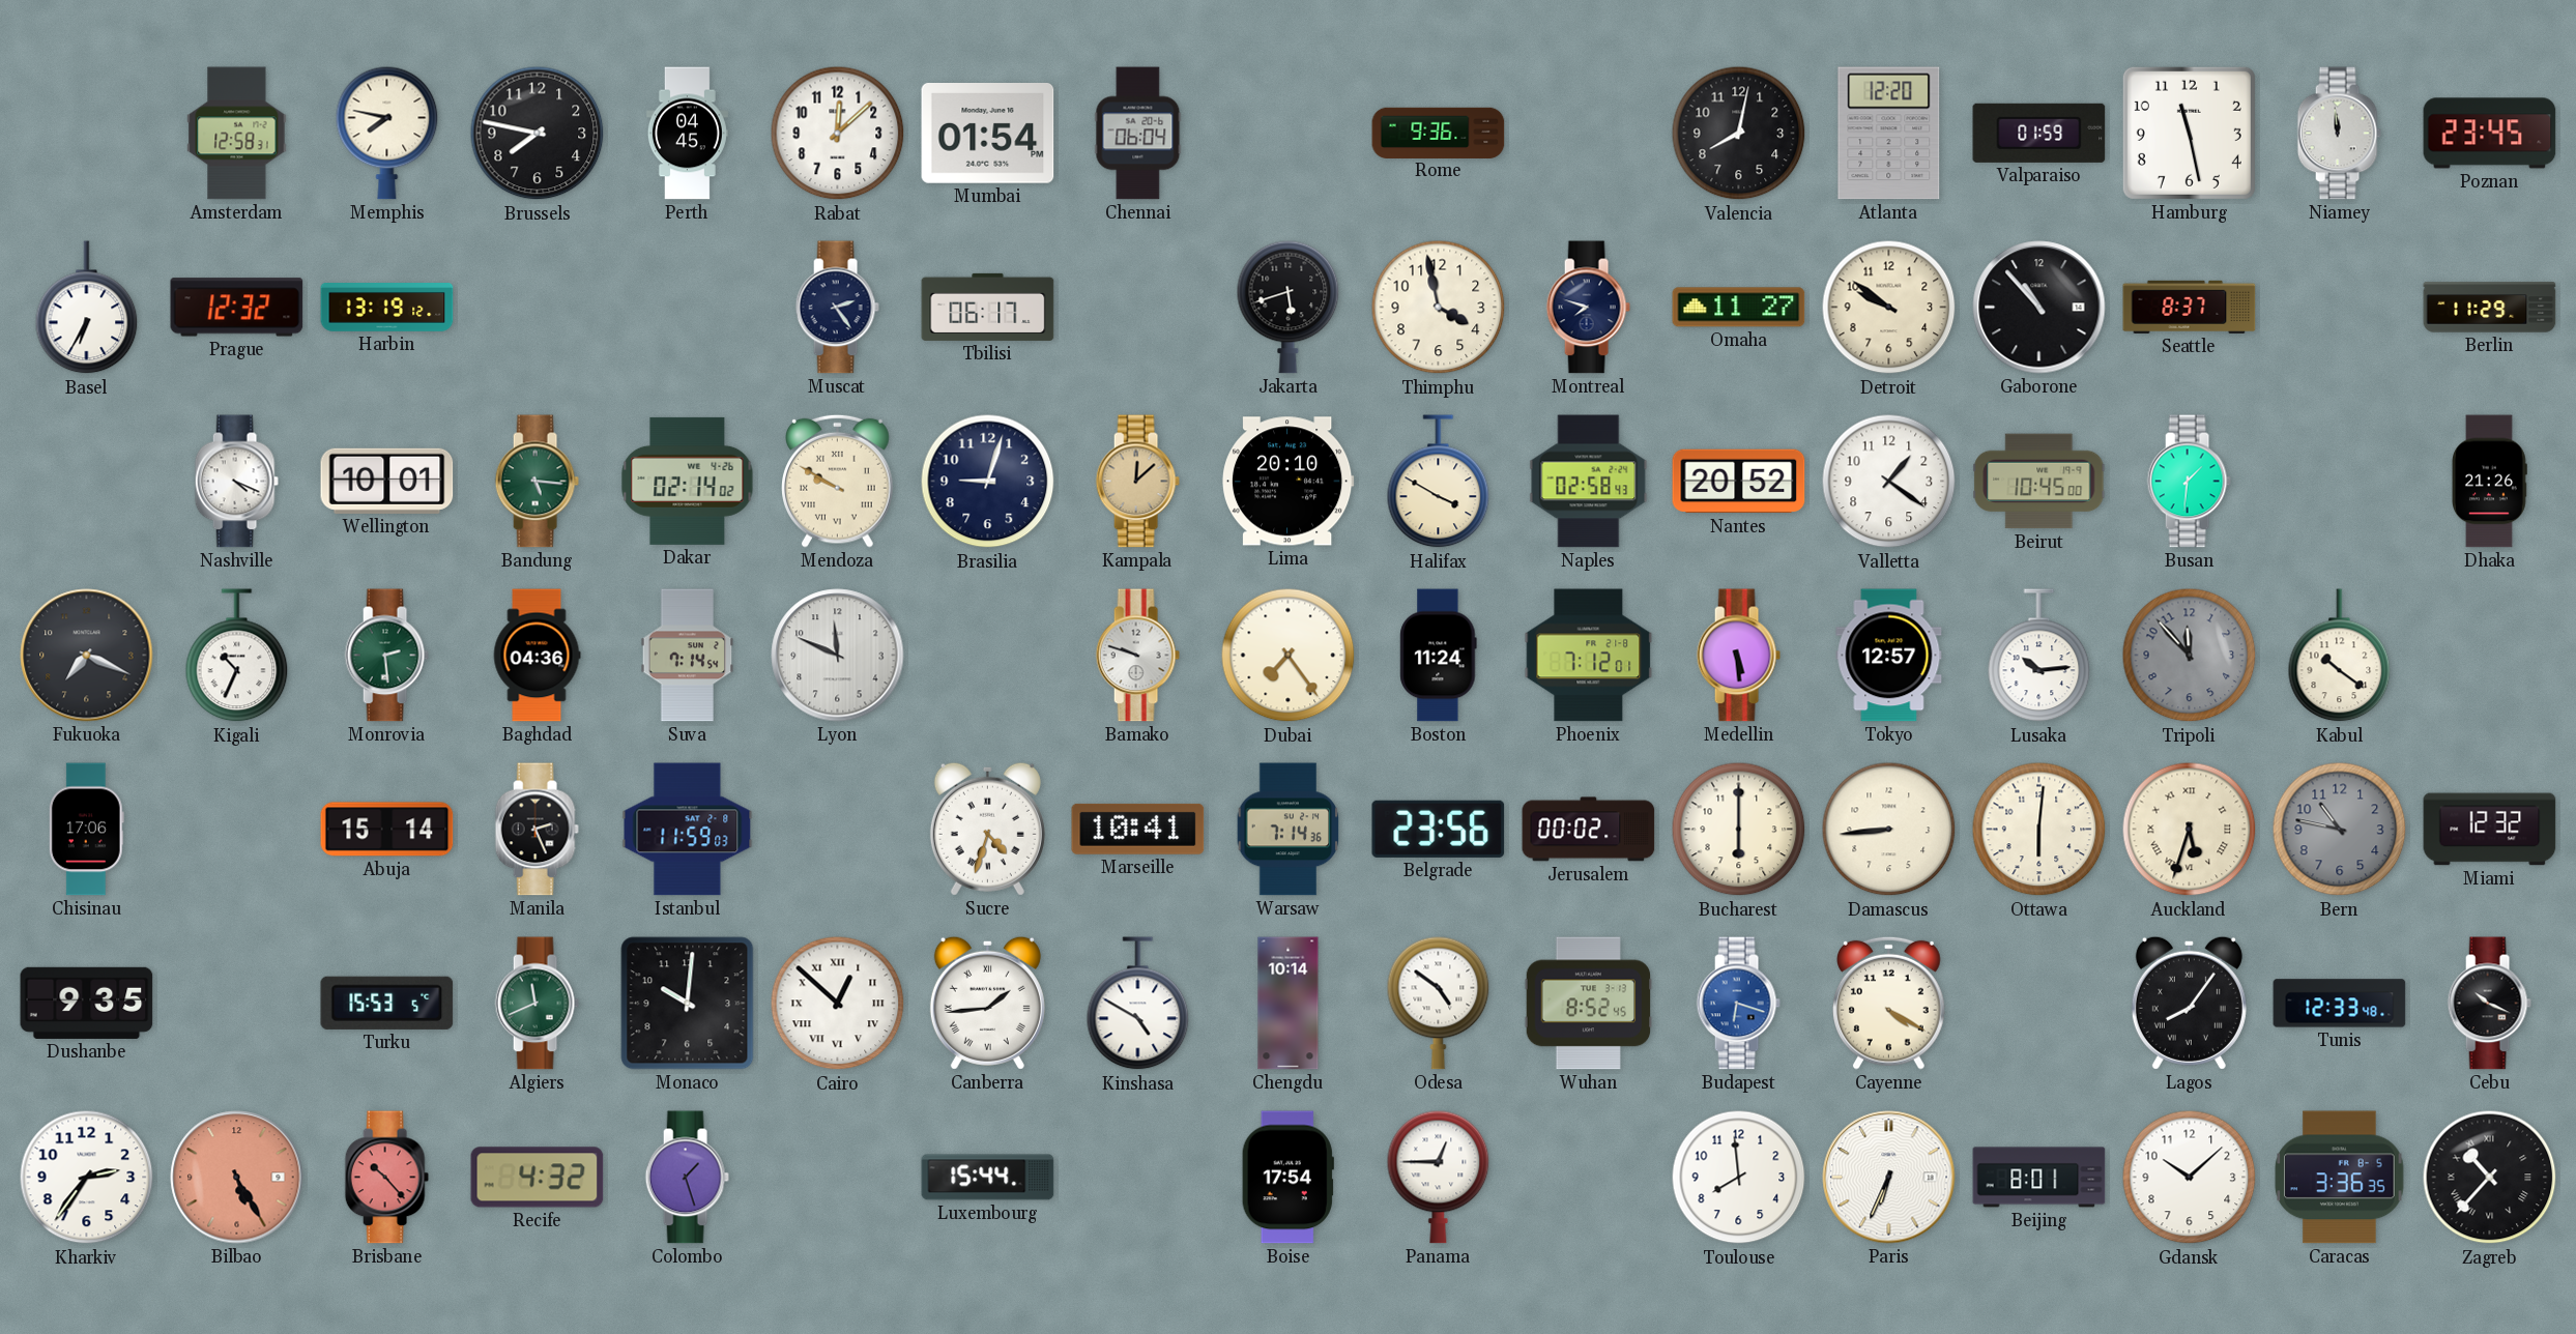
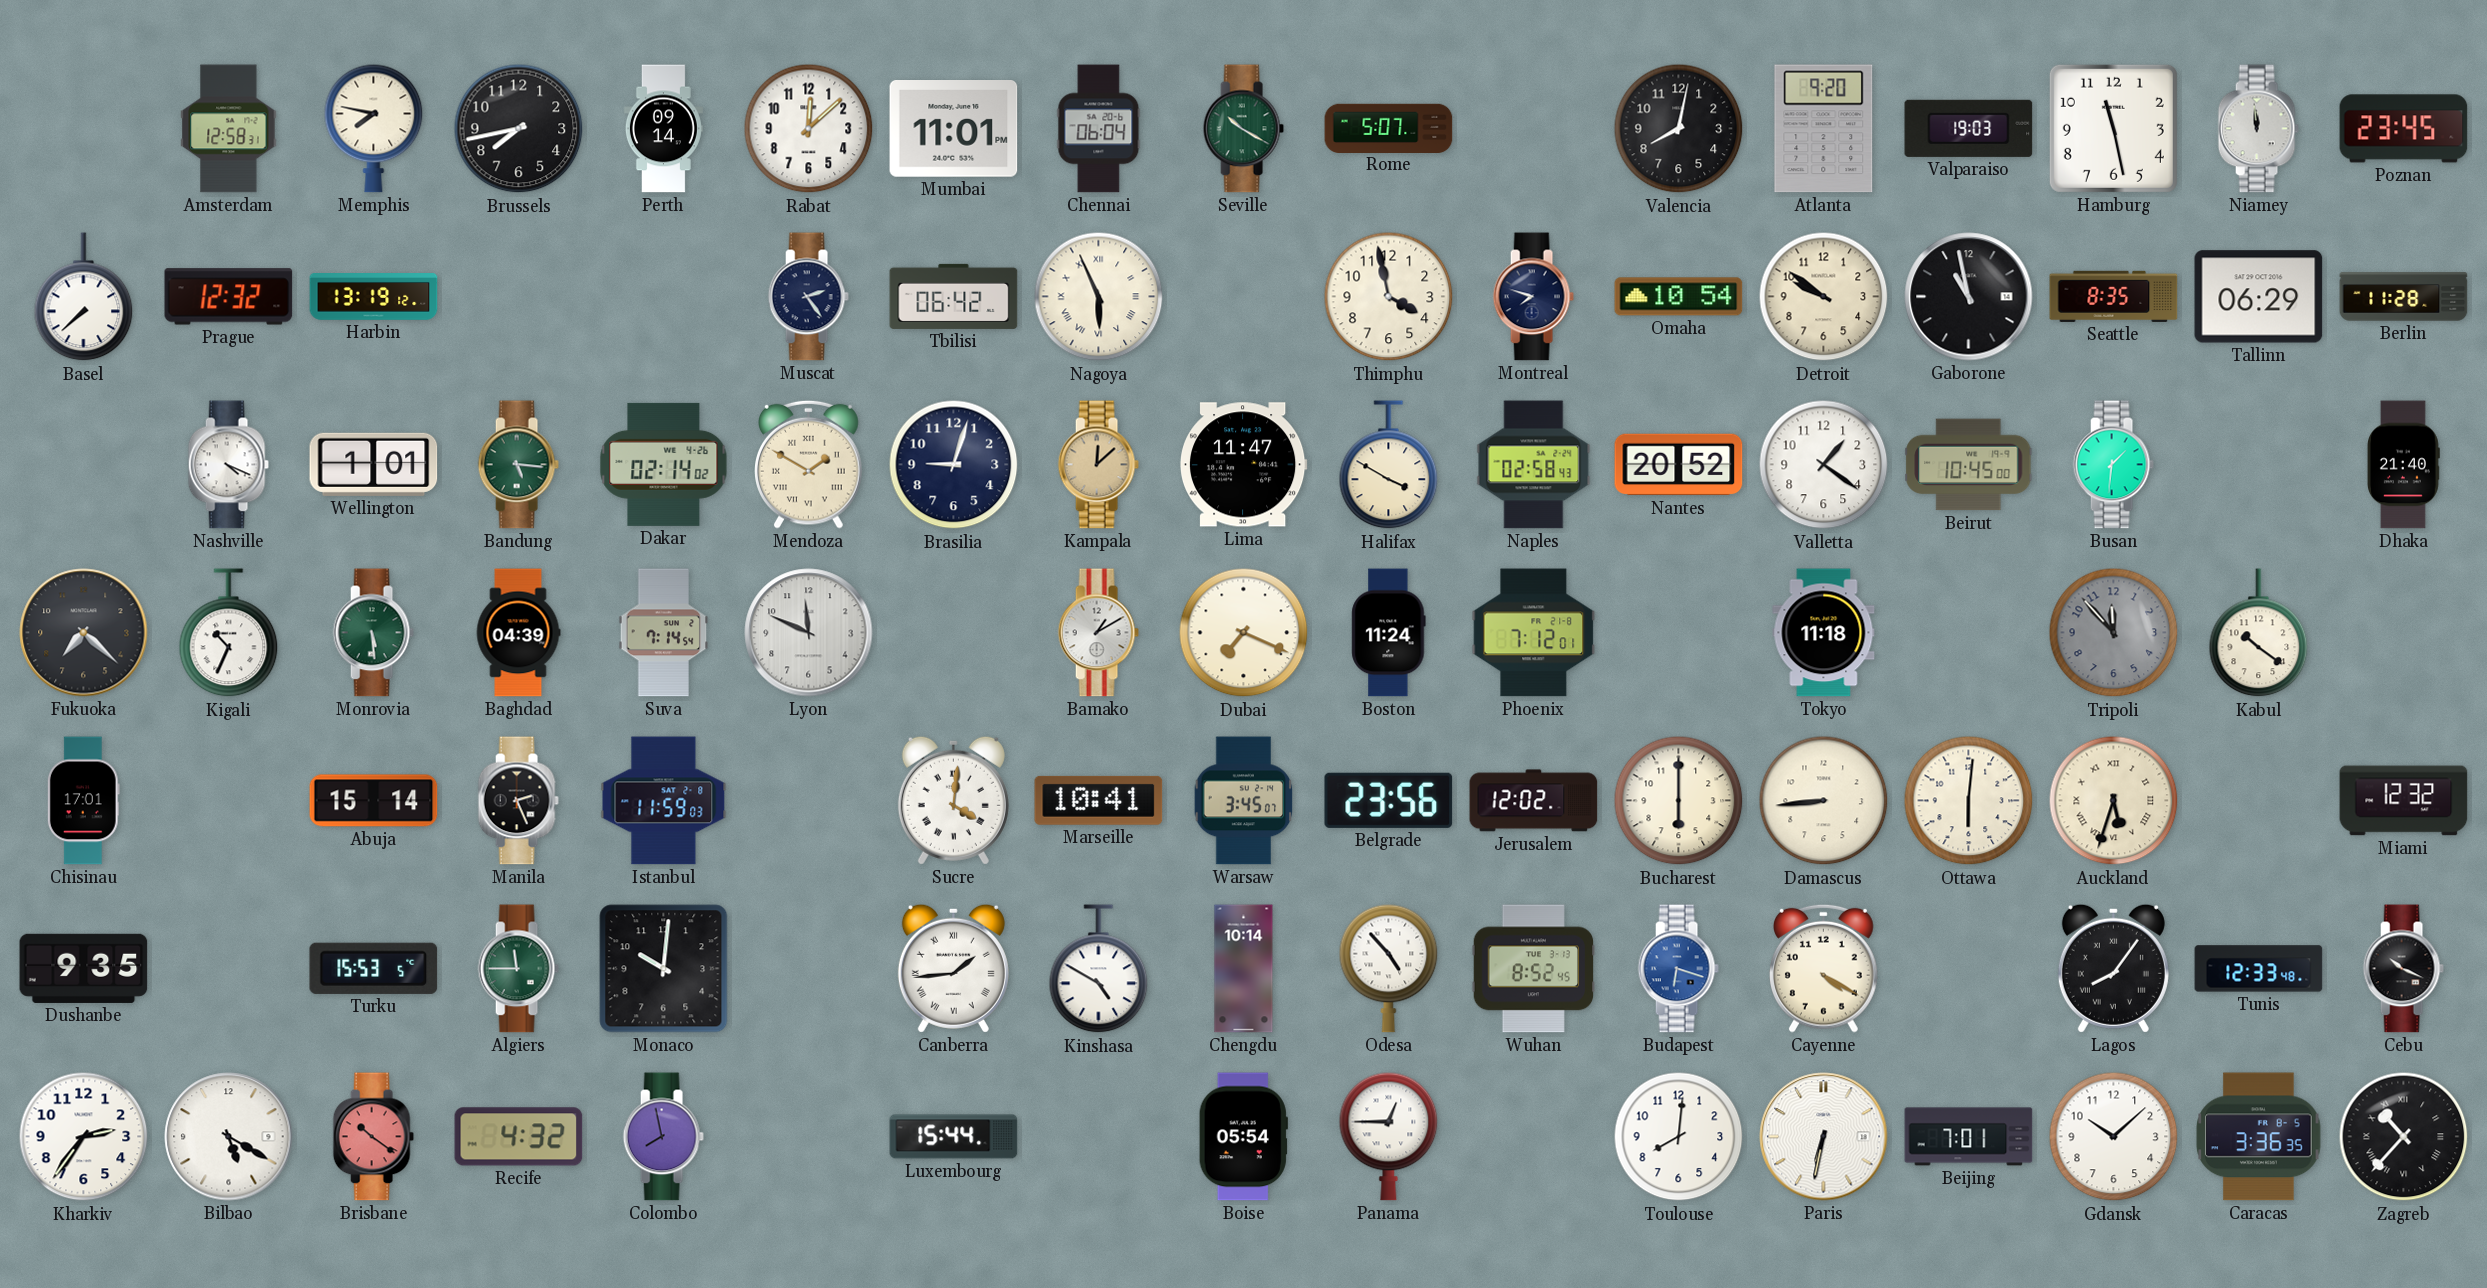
Brussels: 7:47 -> 7:43
Perth: 04:45 -> 09:14
Mumbai: 01:54 -> 11:01
Seville: none -> 10:20
Rome: 9:36 -> 5:07
Atlanta: 12:20 -> 9:20
Valparaiso: 01:59 -> 19:03
Basel: 6:35 -> 7:38
Tbilisi: 06:17 -> 06:42
Nagoya: none -> 5:56
Jakarta: 5:42 -> none
Omaha: 11:27 -> 10:54
Gaborone: 10:53 -> 10:58
Seattle: 8:37 -> 8:35
Tallinn: none -> 06:29
Berlin: 11:29 -> 11:28
Wellington: 10:01 -> 1:01
Mendoza: 9:50 -> 1:50
Lima: 20:10 -> 11:47
Dhaka: 21:26 -> 21:40
Fukuoka: 7:19 -> 7:22
Monrovia: 2:29 -> 5:29
Baghdad: 04:36 -> 04:39
Bamako: 9:48 -> 1:10
Dubai: 7:24 -> 7:19
Medellin: 5:29 -> none
Tokyo: 12:57 -> 11:18
Lusaka: 10:14 -> none
Chisinau: 17:06 -> 17:01
Sucre: 4:33 -> 4:01
Warsaw: 7:14 -> 3:45
Jerusalem: 00:02 -> 12:02
Bern: 10:47 -> none
Algiers: 11:41 -> 11:45
Cairo: 12:52 -> none
Odesa: 4:51 -> 4:53
Bilbao: 5:25 -> 5:20
Bilbao dial: salmon -> white
Brisbane: 10:23 -> 10:21
Colombo: 1:27 -> 7:58
Boise: 17:54 -> 05:54
Toulouse: 7:59 -> 8:01
Paris: 6:34 -> 6:32
Beijing: 8:01 -> 7:01
